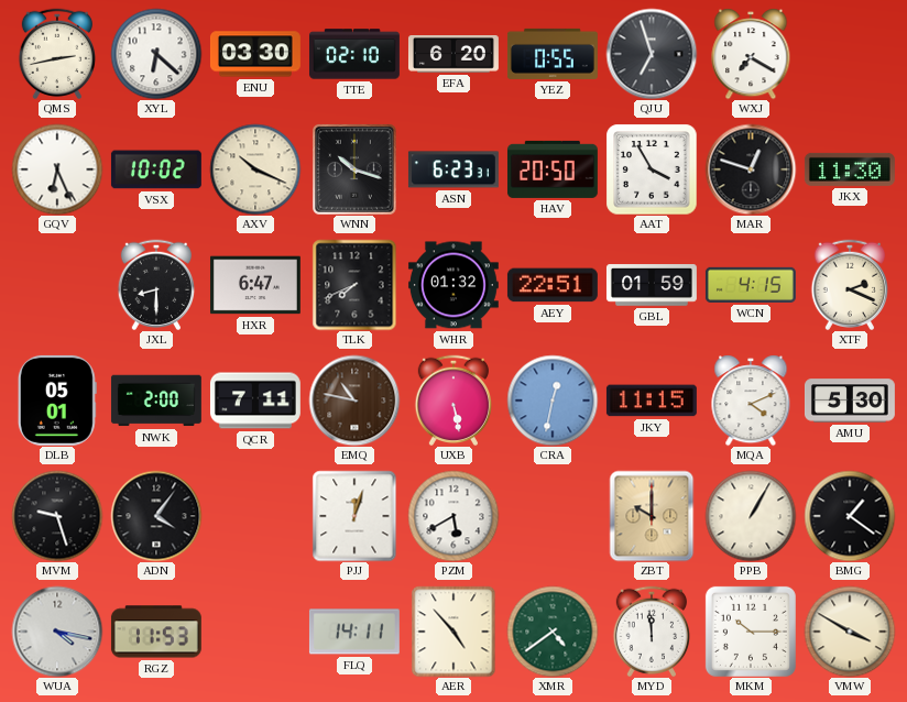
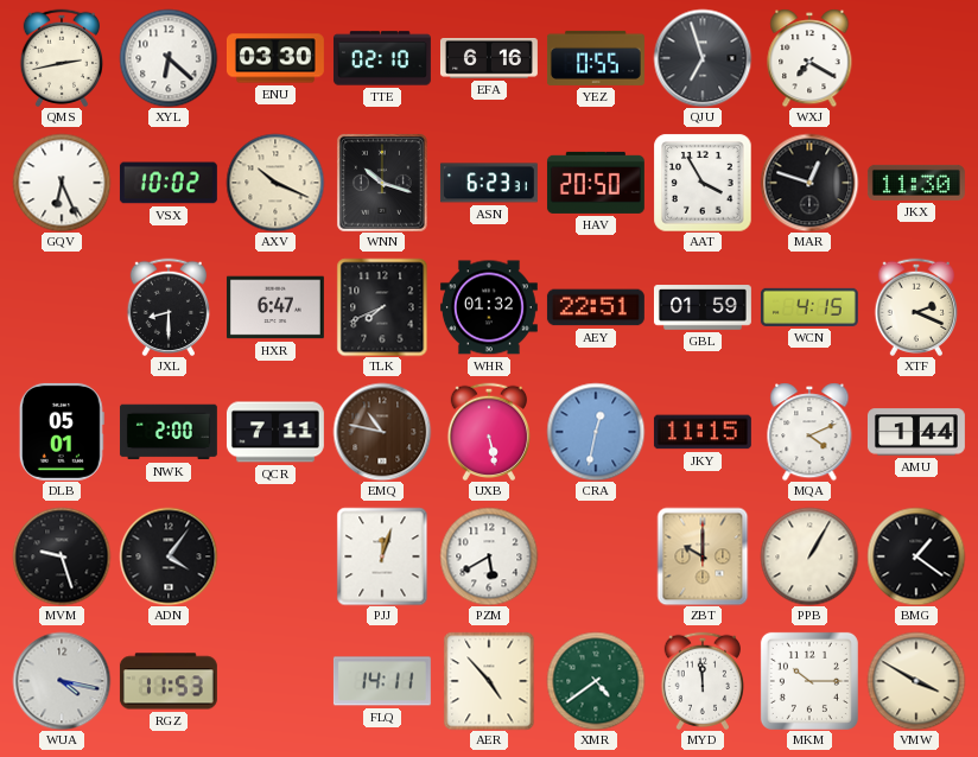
EFA: 6:20 -> 6:16
AMU: 5:30 -> 1:44
